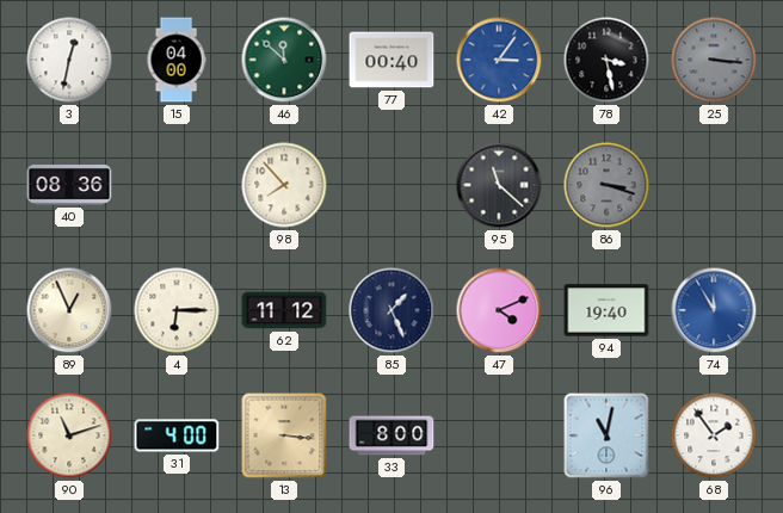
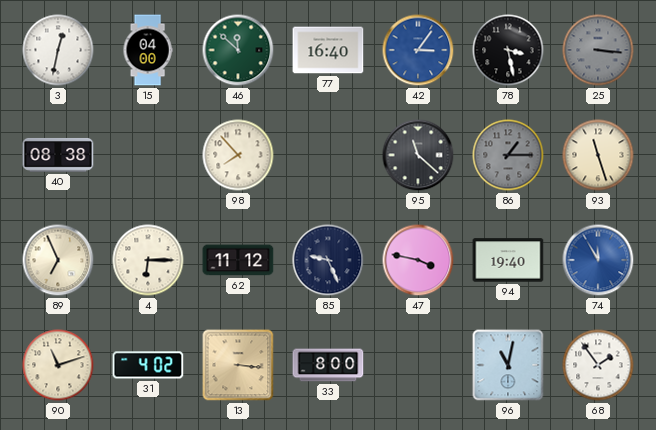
77: 00:40 -> 16:40
40: 08:36 -> 08:38
86: 3:18 -> 1:15
93: none -> 11:27
89: 12:56 -> 6:56
85: 1:26 -> 9:26
47: 4:11 -> 3:47
31: 4:00 -> 4:02
